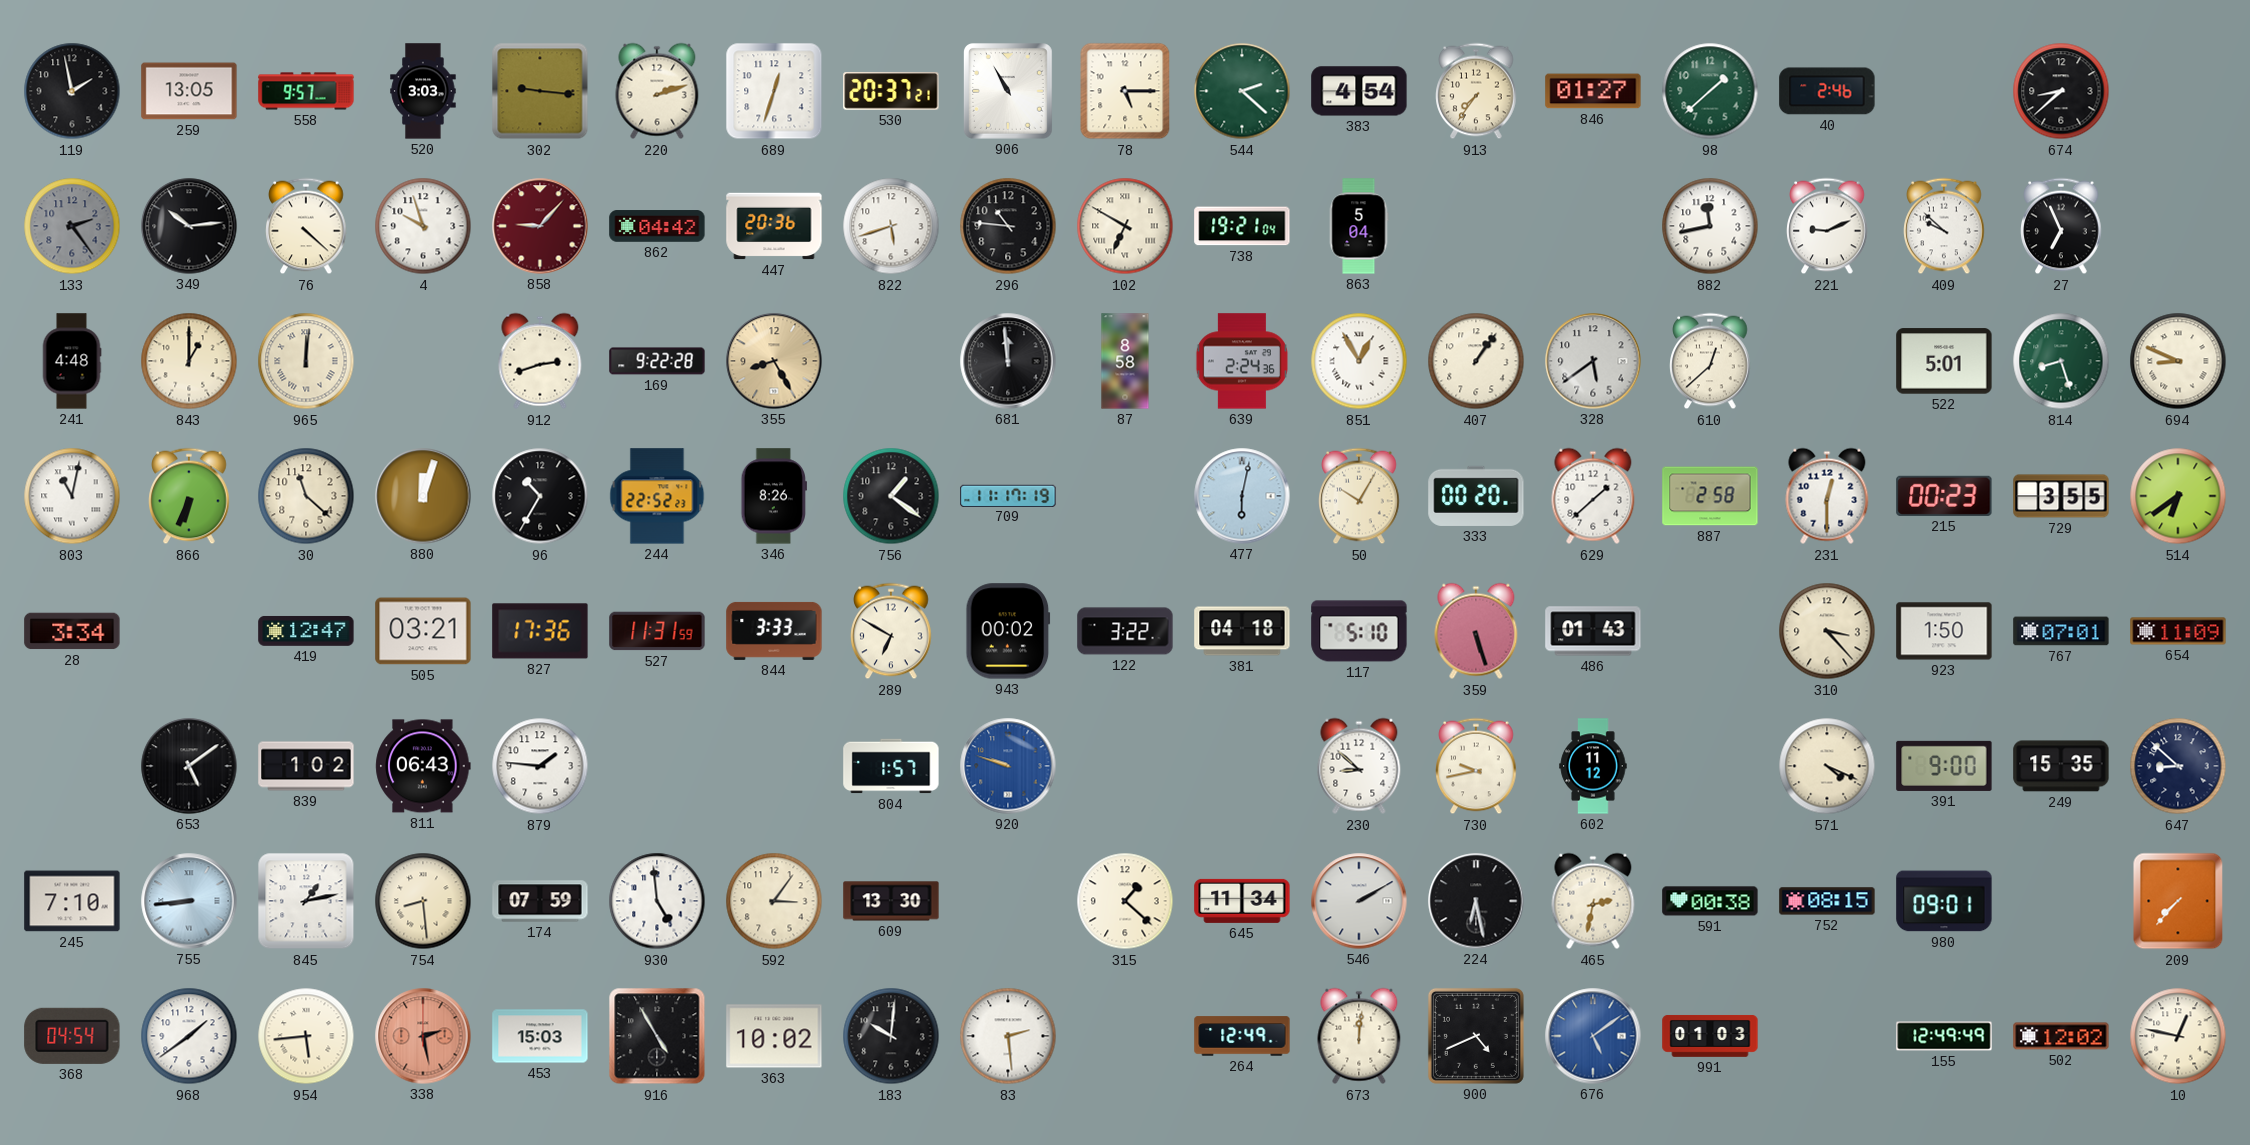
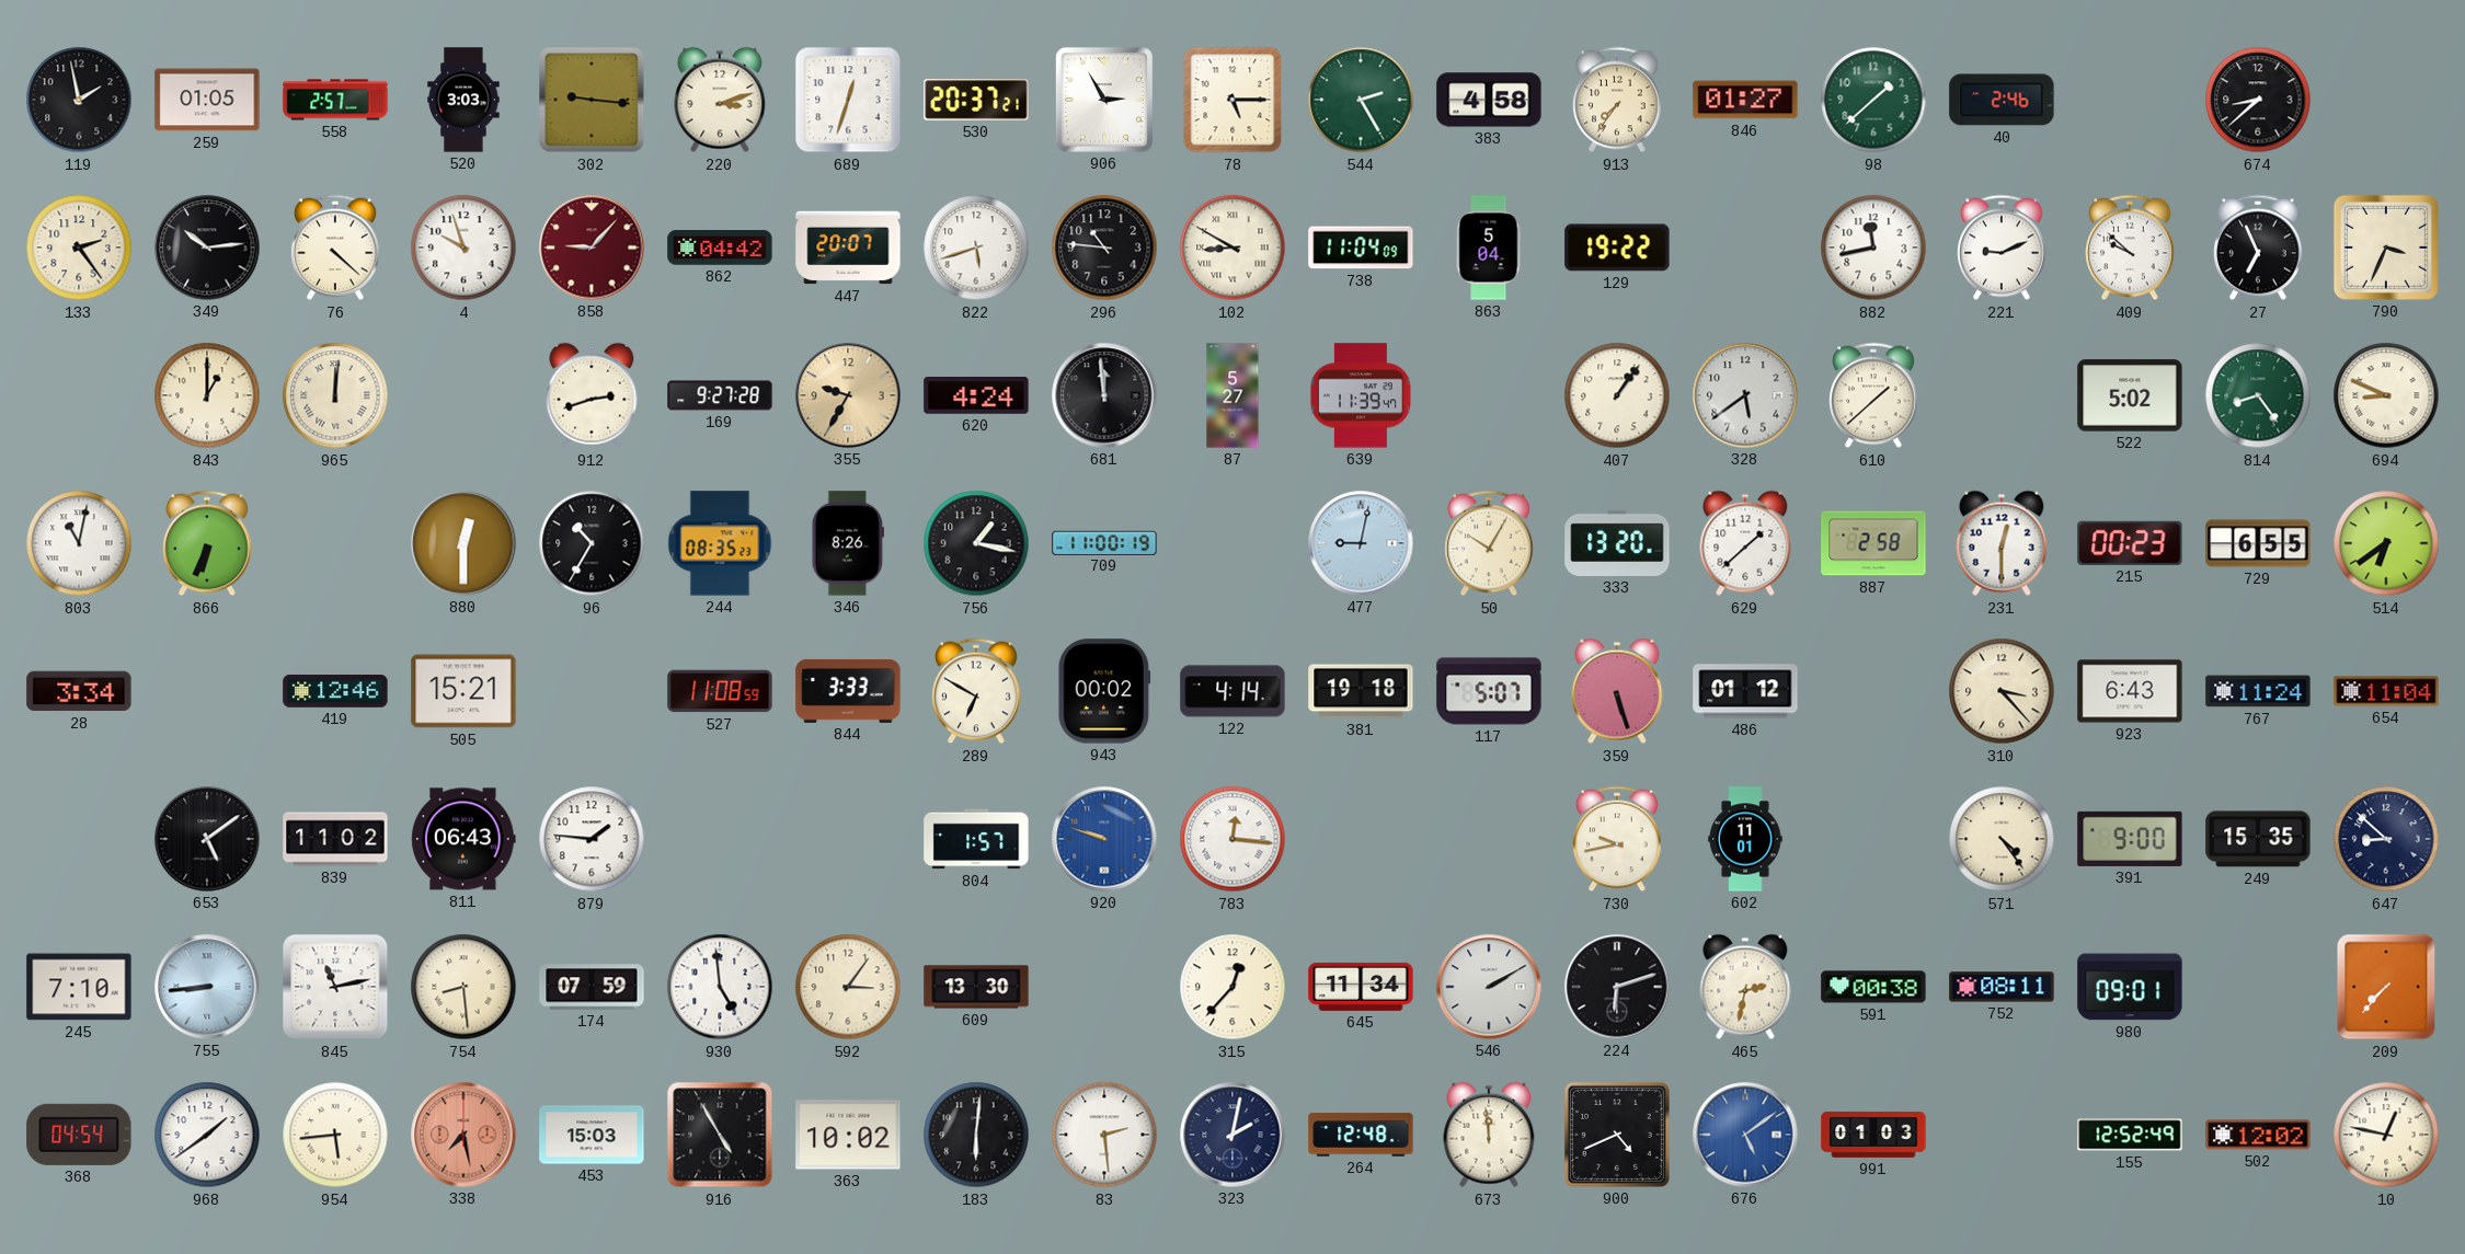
259: 13:05 -> 01:05
558: 9:57 -> 2:57
220: 2:12 -> 3:12
906: 10:55 -> 2:55
544: 2:22 -> 2:25
383: 4:54 -> 4:58
133 dial: grey -> cream
447: 20:36 -> 20:07
102: 6:50 -> 8:50
738: 19:21 -> 11:04
129: none -> 19:22
790: none -> 3:34
241: 4:48 -> none
169: 9:22 -> 9:27
355: 8:25 -> 9:35
620: none -> 4:24
87: 8:58 -> 5:27
639: 2:24 -> 11:39
851: 12:55 -> none
610: 12:38 -> 1:38
522: 5:01 -> 5:02
814: 8:27 -> 8:24
30: 11:22 -> none
880: 12:03 -> 12:30
244: 22:52 -> 08:35
756: 1:21 -> 1:17
709: 11:17 -> 11:00
477: 6:02 -> 9:02
333: 00:20 -> 13:20
729: 3:55 -> 6:55
419: 12:47 -> 12:46
505: 03:21 -> 15:21
827: 17:36 -> none
527: 11:31 -> 11:08
122: 3:22 -> 4:14
381: 04:18 -> 19:18
117: 5:10 -> 5:07
486: 01:43 -> 01:12
923: 1:50 -> 6:43
767: 07:01 -> 11:24
654: 11:09 -> 11:04
839: 1:02 -> 11:02
783: none -> 12:16
230: 8:52 -> none
602: 11:12 -> 11:01
571: 4:19 -> 4:24
845: 1:13 -> 11:13
315: 1:22 -> 12:37
224: 6:28 -> 6:12
752: 08:15 -> 08:11
338: 2:28 -> 7:28
183: 10:01 -> 6:01
323: none -> 2:02
264: 12:49 -> 12:48
673: 12:01 -> 11:59
155: 12:49 -> 12:52
